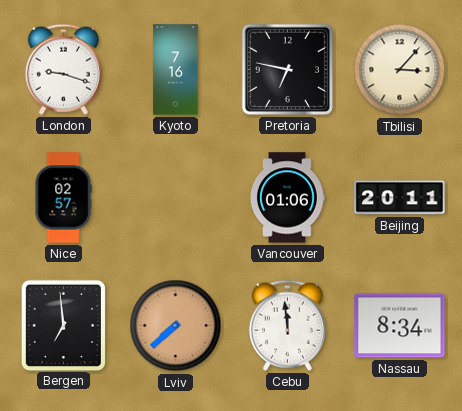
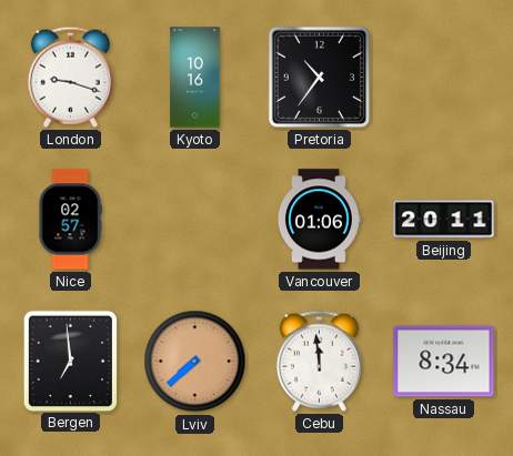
Kyoto: 7:16 -> 10:16
Pretoria: 6:47 -> 10:36
Tbilisi: 3:07 -> none
